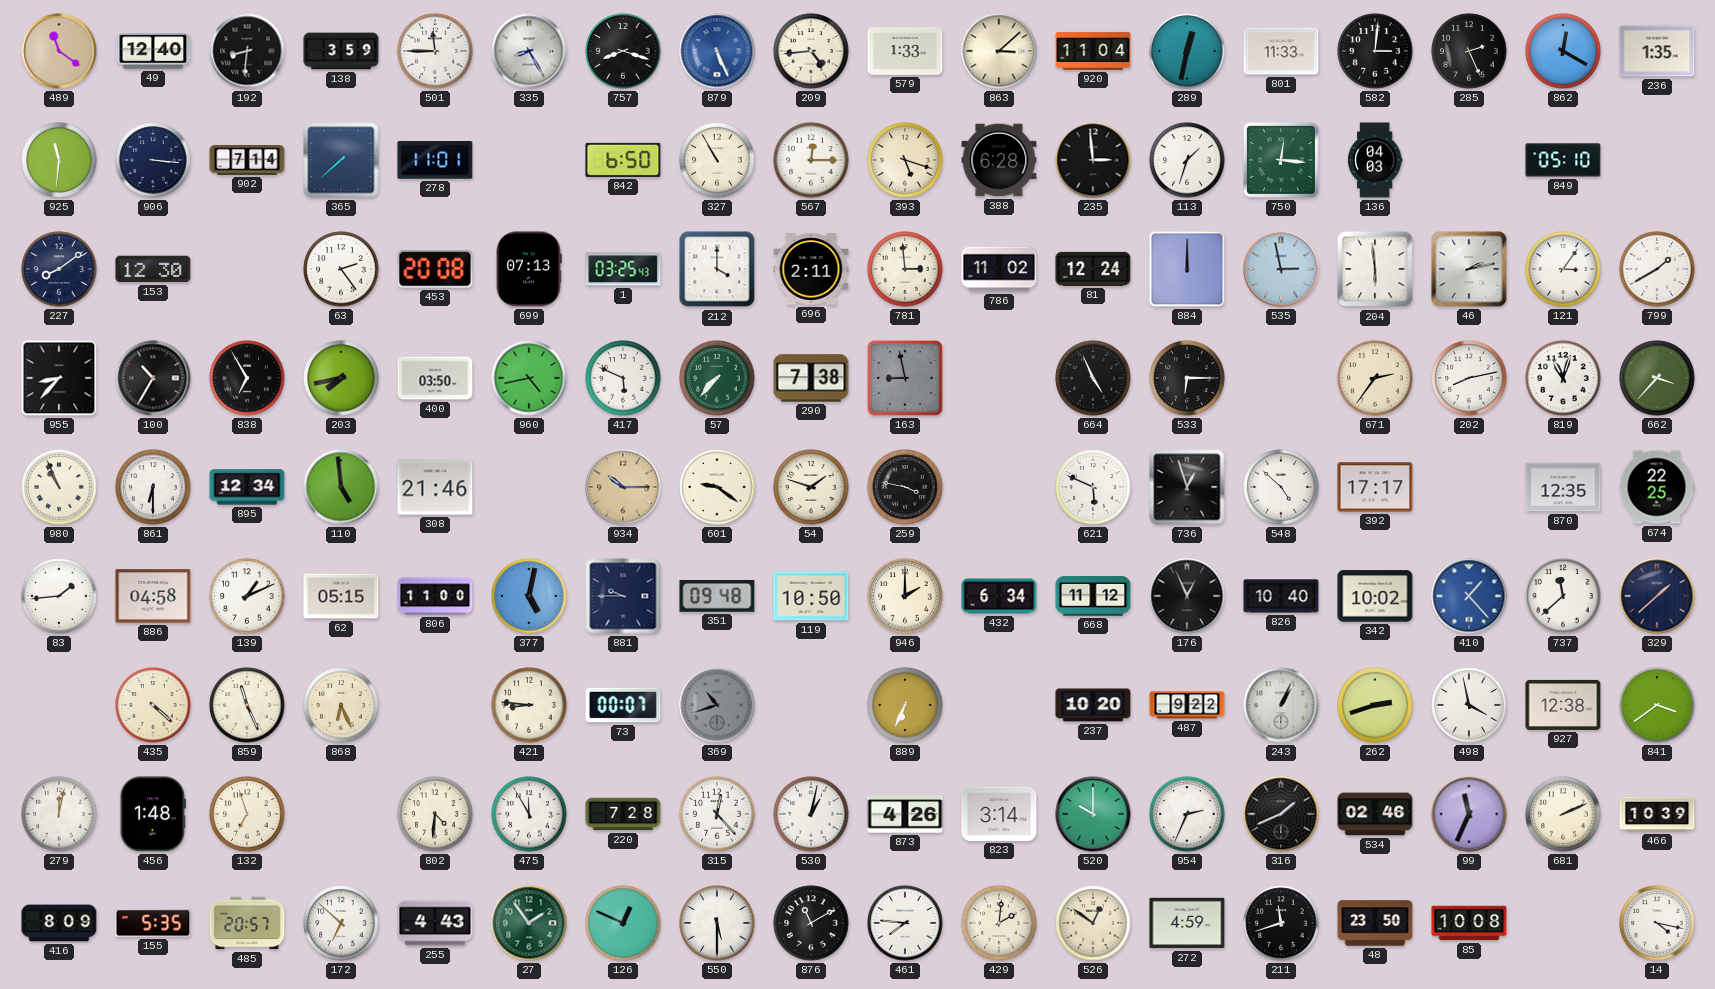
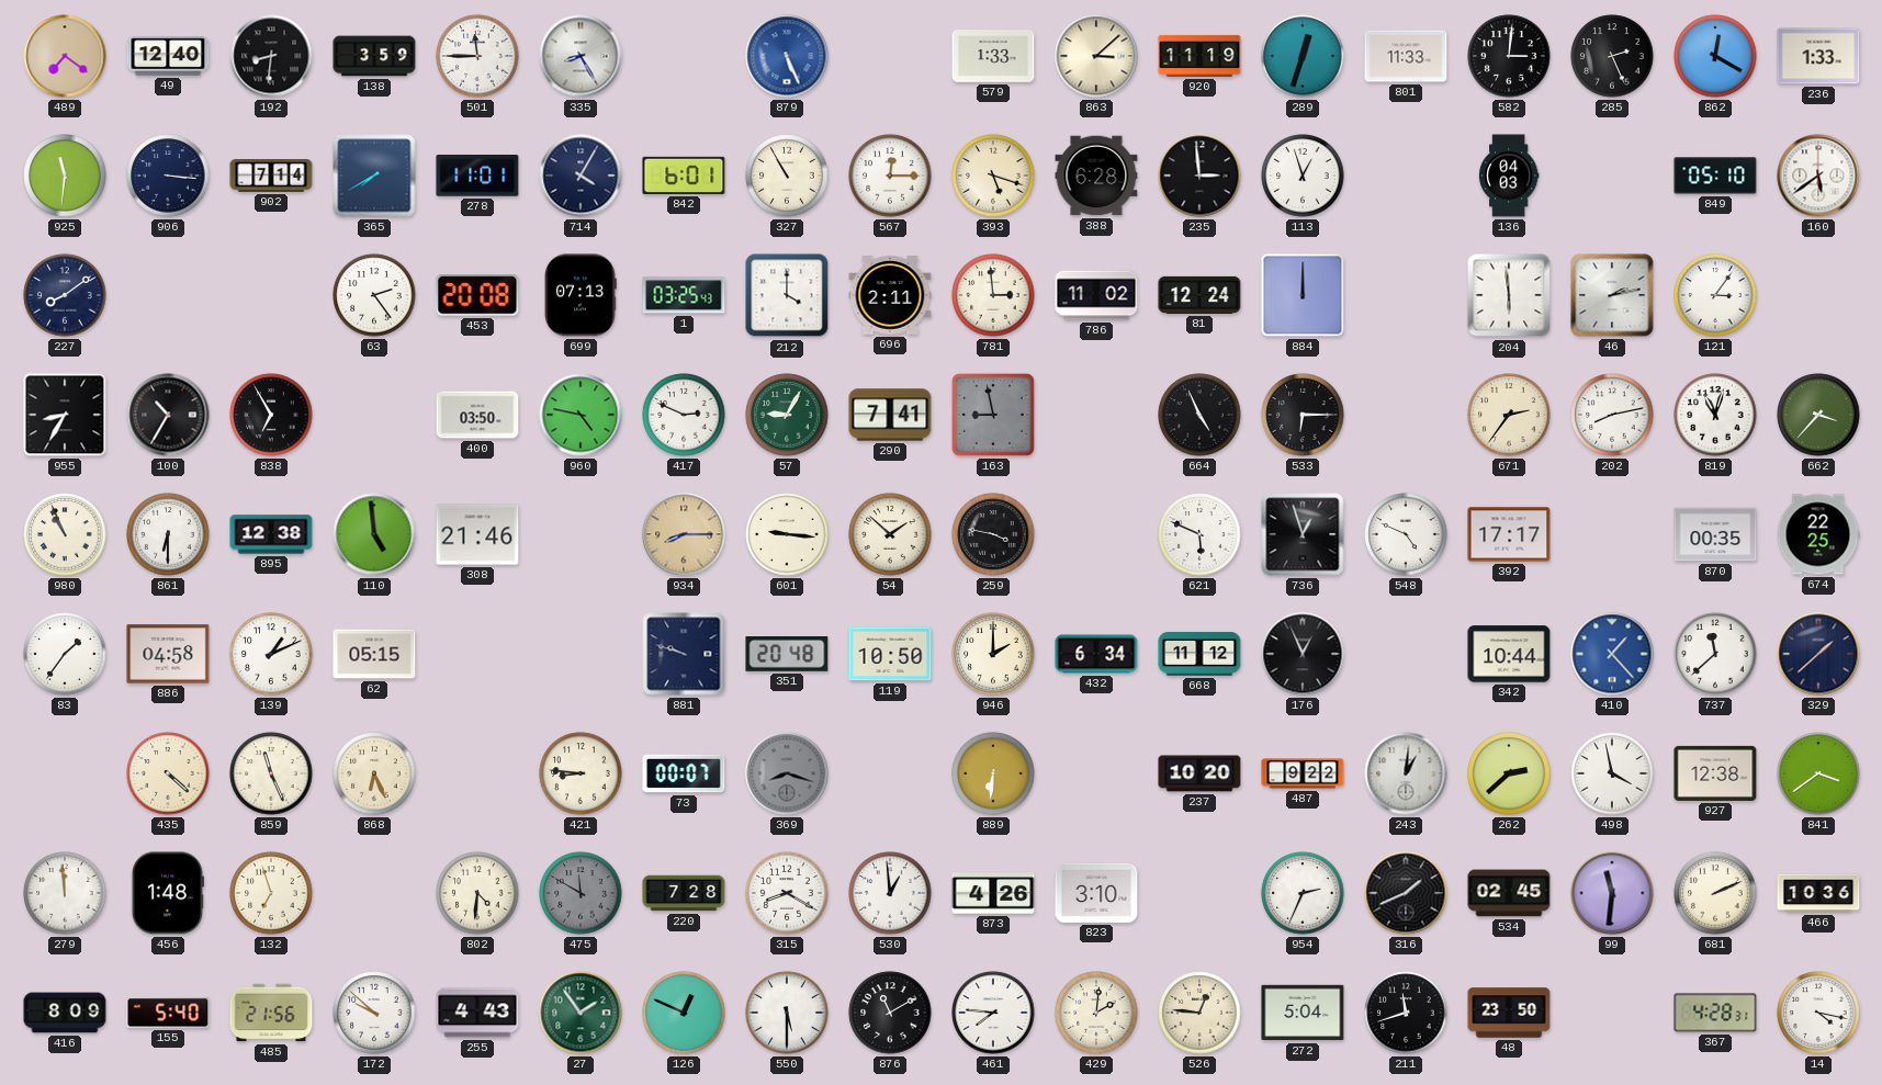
489: 11:21 -> 7:21
757: 8:18 -> none
209: 4:44 -> none
920: 11:04 -> 11:19
289: 12:32 -> 12:33
236: 1:35 -> 1:33
365: 7:38 -> 7:40
714: none -> 4:05
842: 6:50 -> 6:01
113: 1:33 -> 12:57
750: 12:16 -> none
160: none -> 5:39
153: 12:30 -> none
535: 2:58 -> none
799: 1:40 -> none
955: 8:37 -> 8:35
203: 7:43 -> none
960: 4:43 -> 4:47
417: 5:49 -> 2:49
57: 7:37 -> 9:05
290: 7:38 -> 7:41
895: 12:34 -> 12:38
934: 10:15 -> 8:15
601: 9:21 -> 9:16
54: 1:48 -> 1:52
548: 4:52 -> 4:49
870: 12:35 -> 00:35
83: 1:44 -> 1:36
806: 11:00 -> none
377: 5:02 -> none
881: 9:45 -> 9:48
351: 09:48 -> 20:48
826: 10:40 -> none
342: 10:02 -> 10:44
369: 10:42 -> 8:18
889: 6:34 -> 6:31
243: 1:04 -> 1:01
262: 2:42 -> 2:38
279: 12:02 -> 11:59
475: 11:55 -> 11:50
475 dial: white -> grey
315: 12:23 -> 8:20
530: 1:02 -> 12:59
823: 3:14 -> 3:10
520: 10:00 -> none
534: 02:46 -> 02:45
99: 11:34 -> 11:31
466: 10:39 -> 10:36
155: 5:35 -> 5:40
485: 20:57 -> 21:56
172: 6:52 -> 9:52
526: 12:51 -> 12:46
272: 4:59 -> 5:04
85: 10:08 -> none
367: none -> 4:28
